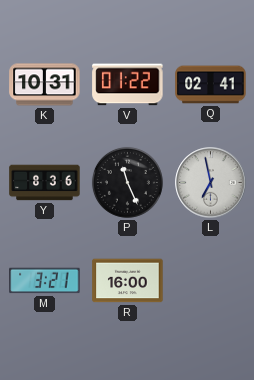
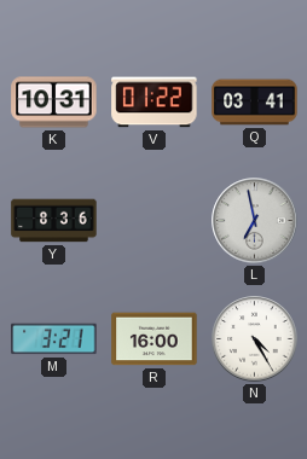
Q: 02:41 -> 03:41
P: 11:26 -> none
N: none -> 4:25
